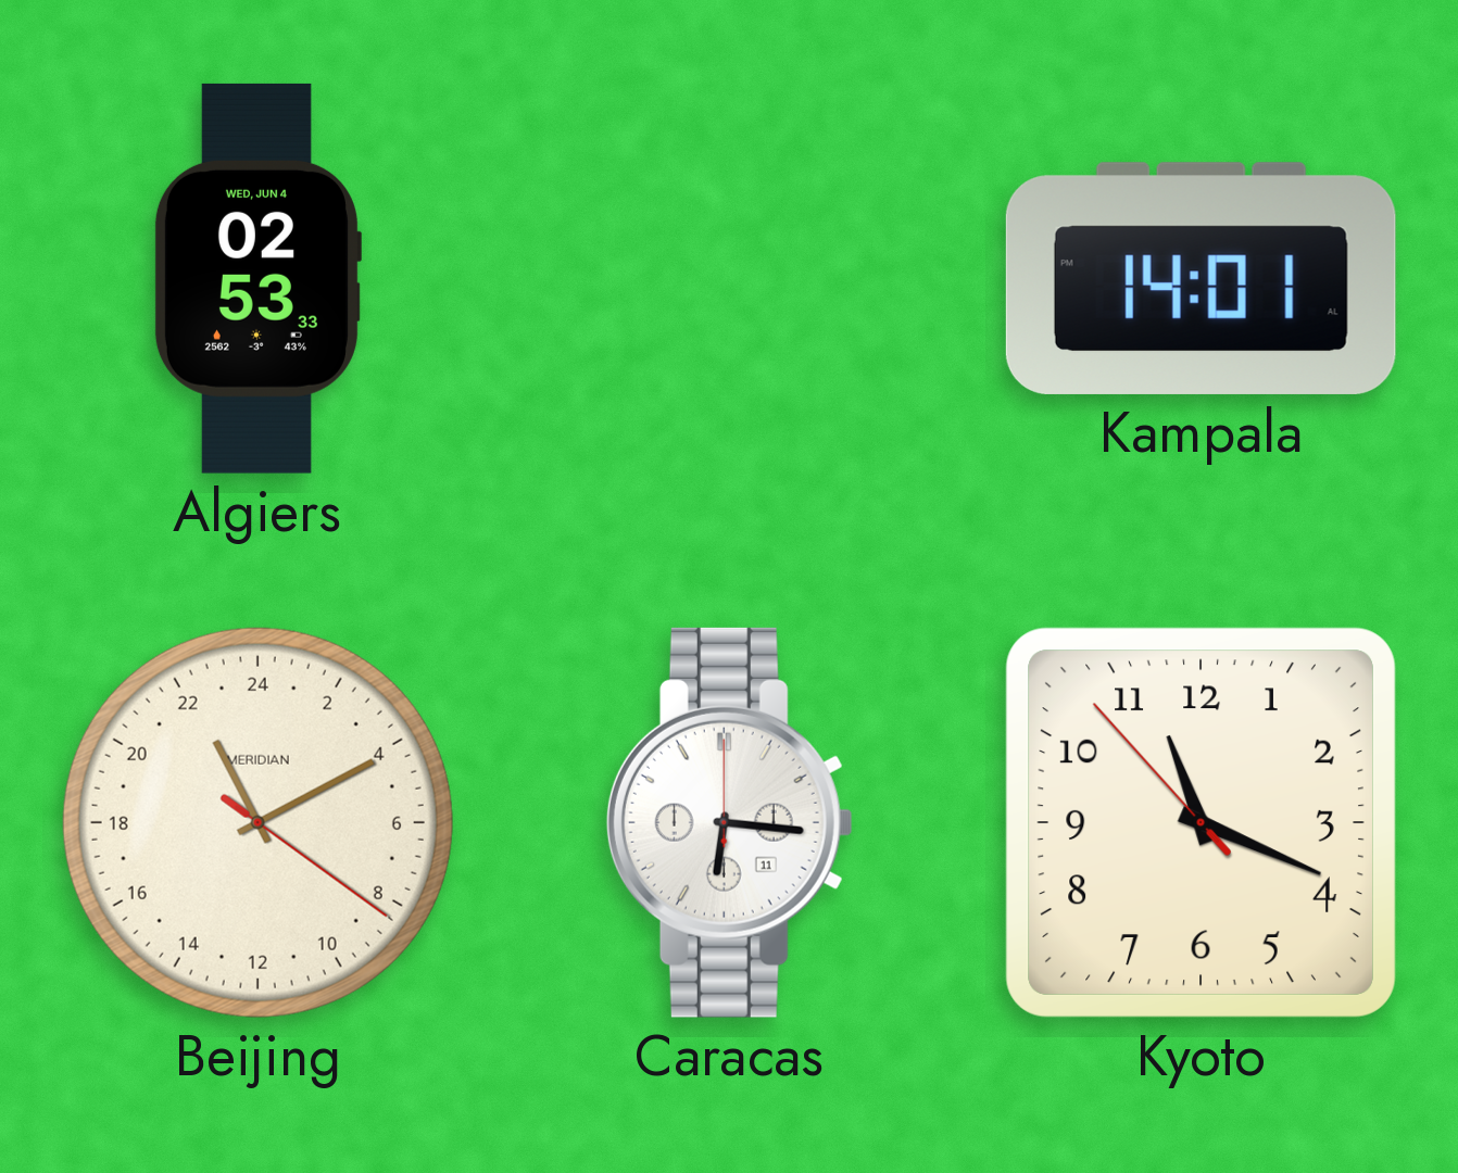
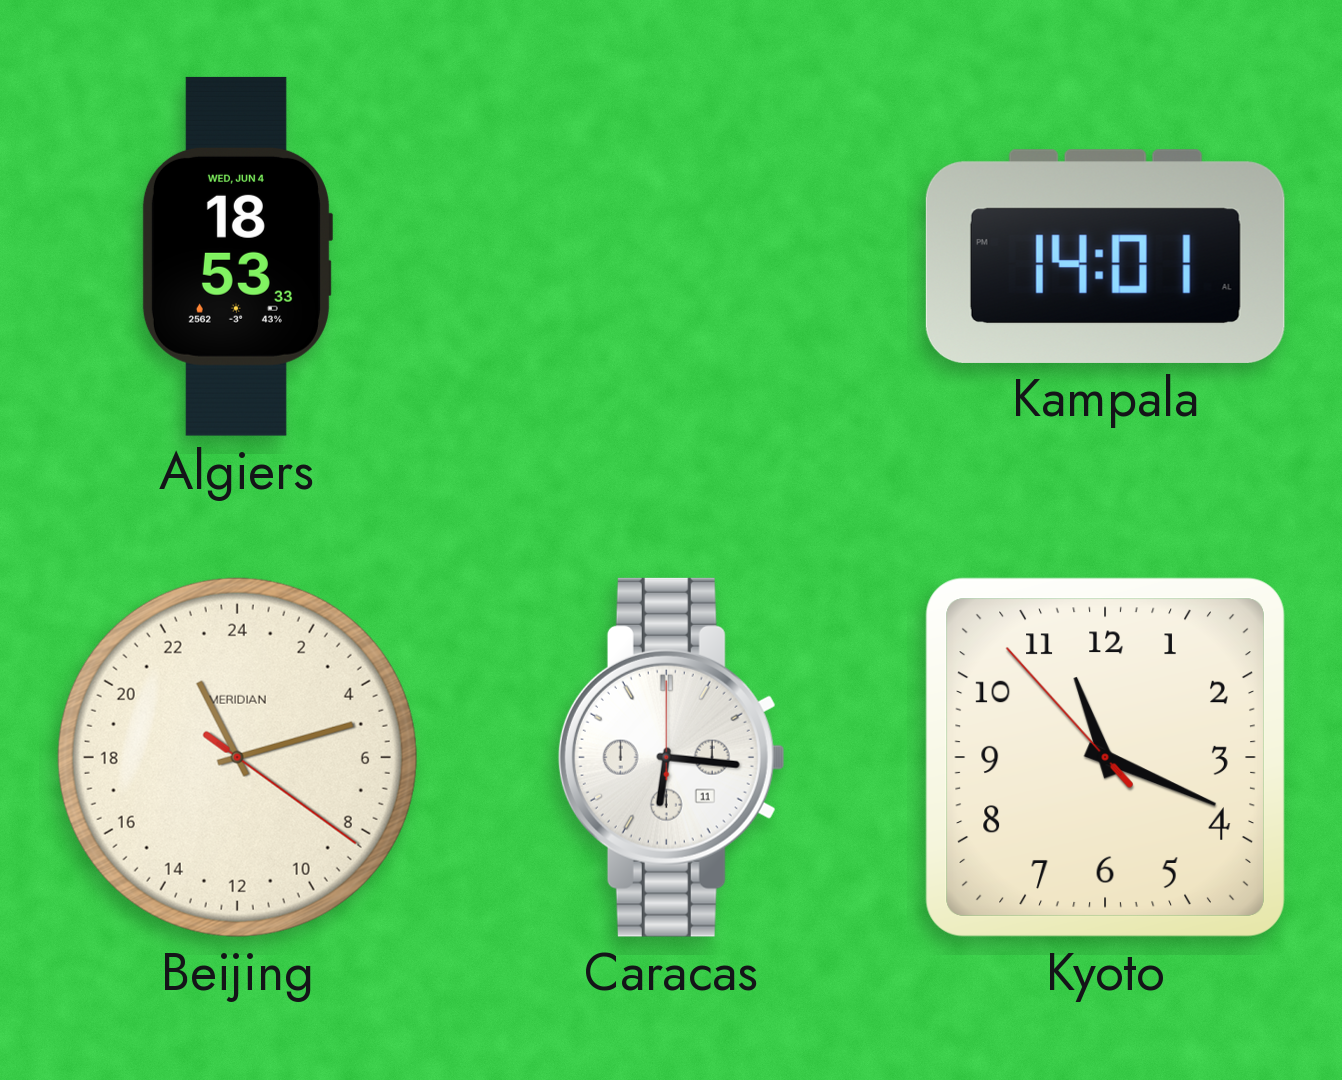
Algiers: 02:53 -> 18:53
Beijing: 22:10 -> 22:12
